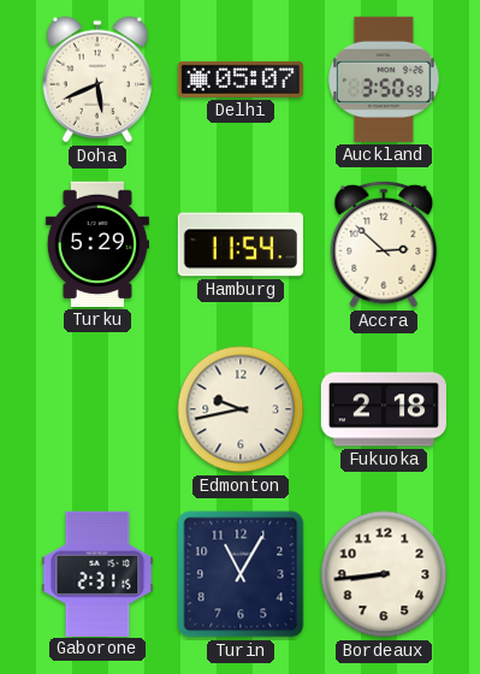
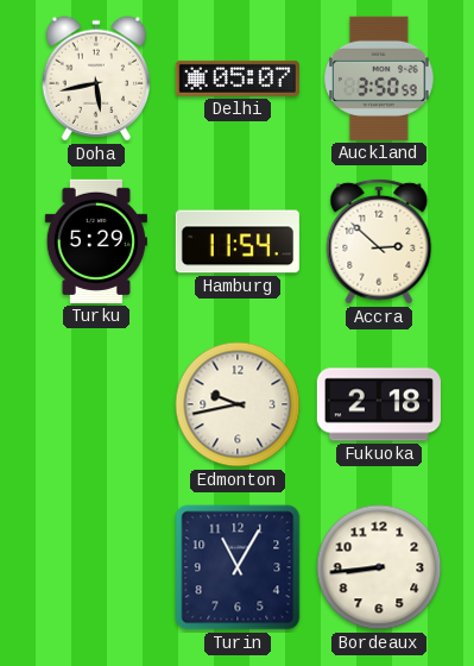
Doha: 5:41 -> 5:43
Gaborone: 2:31 -> none
